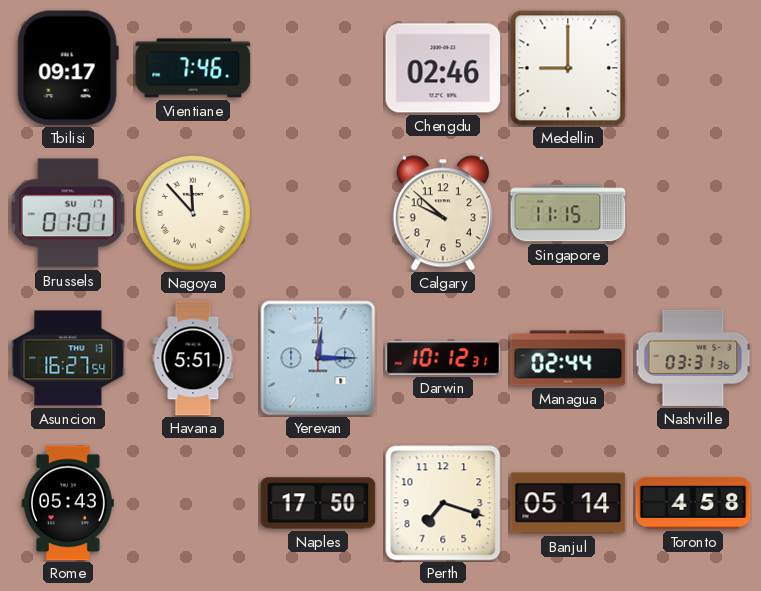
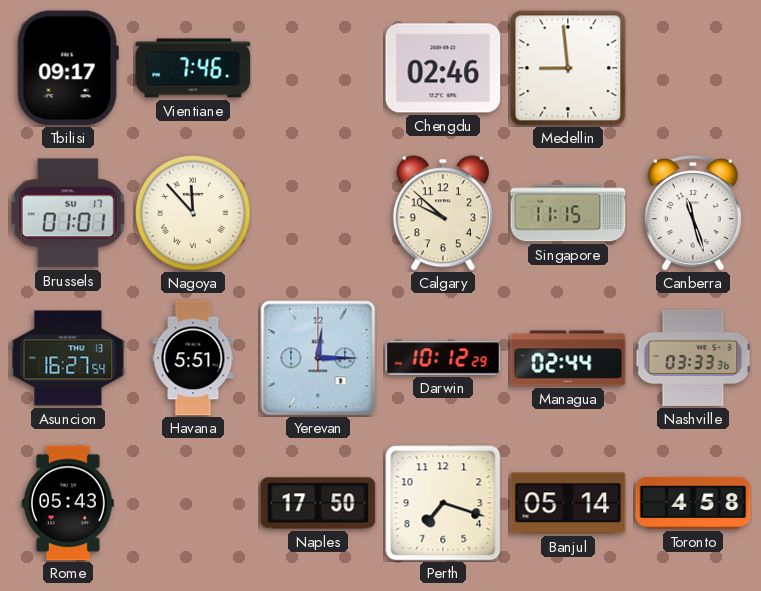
Medellin: 9:00 -> 8:59
Canberra: none -> 11:27
Darwin: 10:12:31 -> 10:12:29
Nashville: 03:31 -> 03:33
